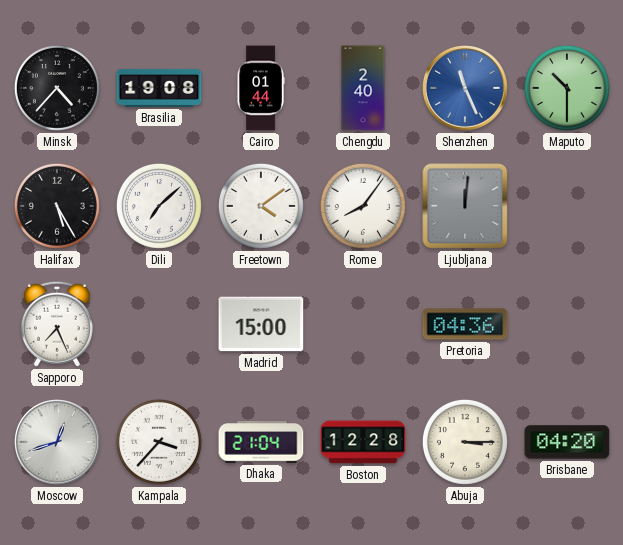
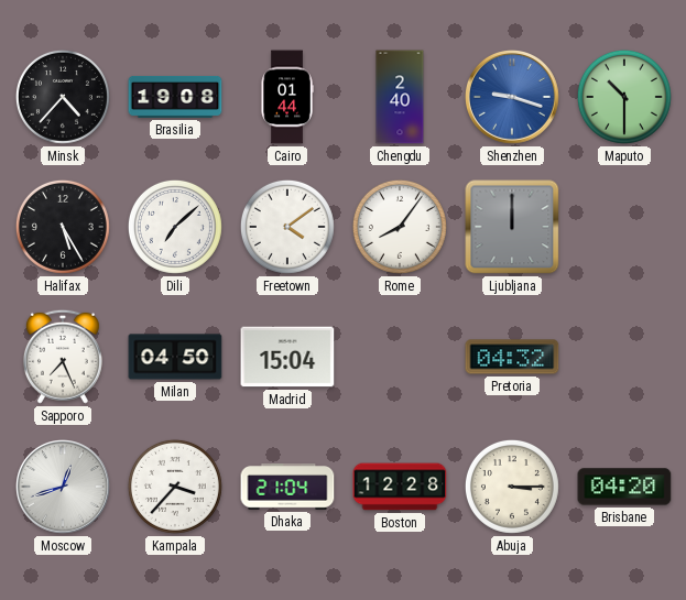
Shenzhen: 11:26 -> 9:18
Ljubljana: 12:01 -> 12:00
Milan: none -> 04:50
Madrid: 15:00 -> 15:04
Pretoria: 04:36 -> 04:32
